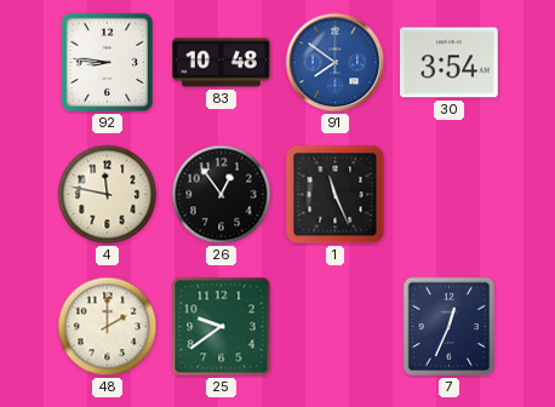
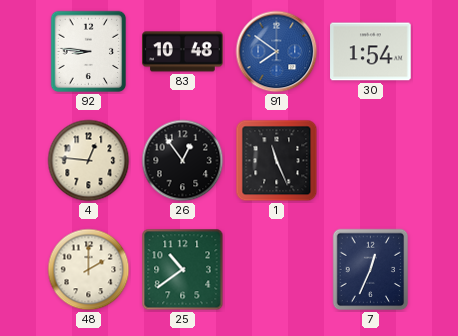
30: 3:54 -> 1:54
4: 11:47 -> 12:46
25: 9:39 -> 10:39
